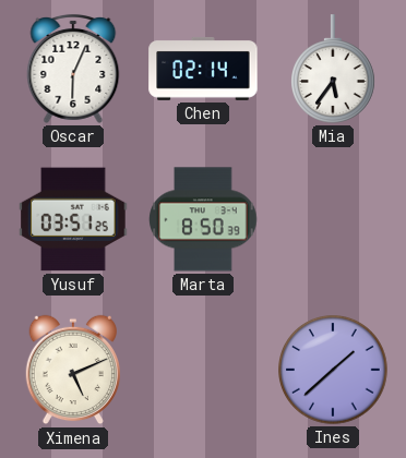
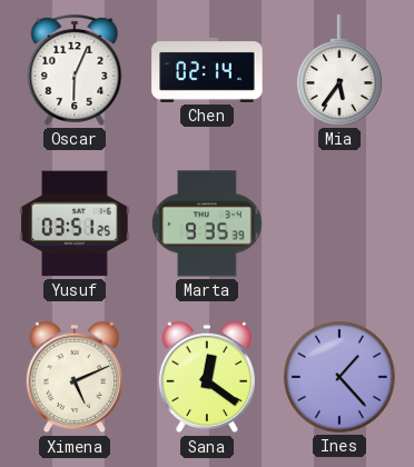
Marta: 8:50 -> 9:35
Sana: none -> 12:21
Ines: 1:38 -> 1:23
